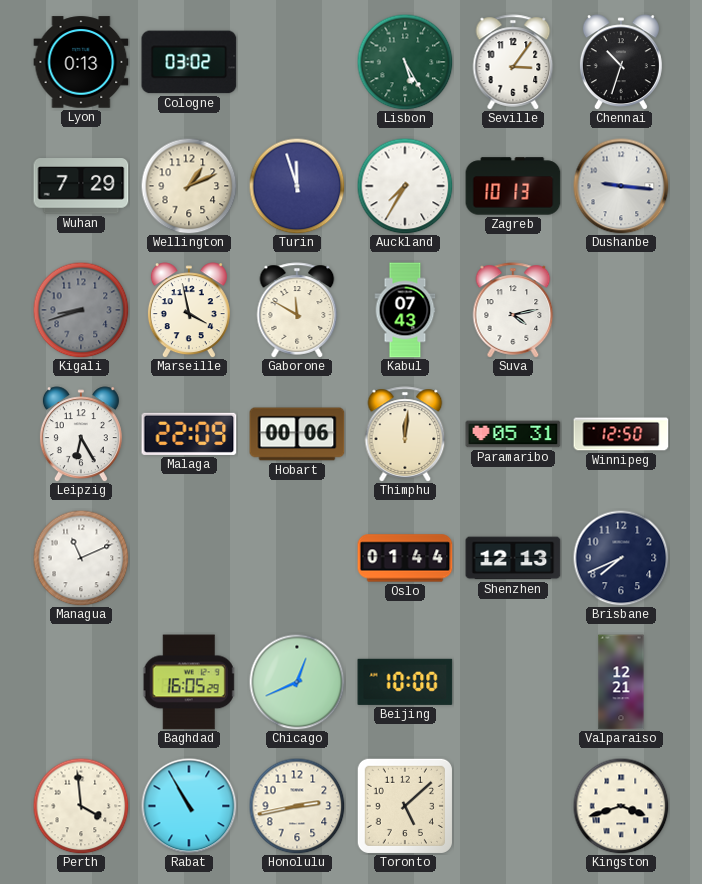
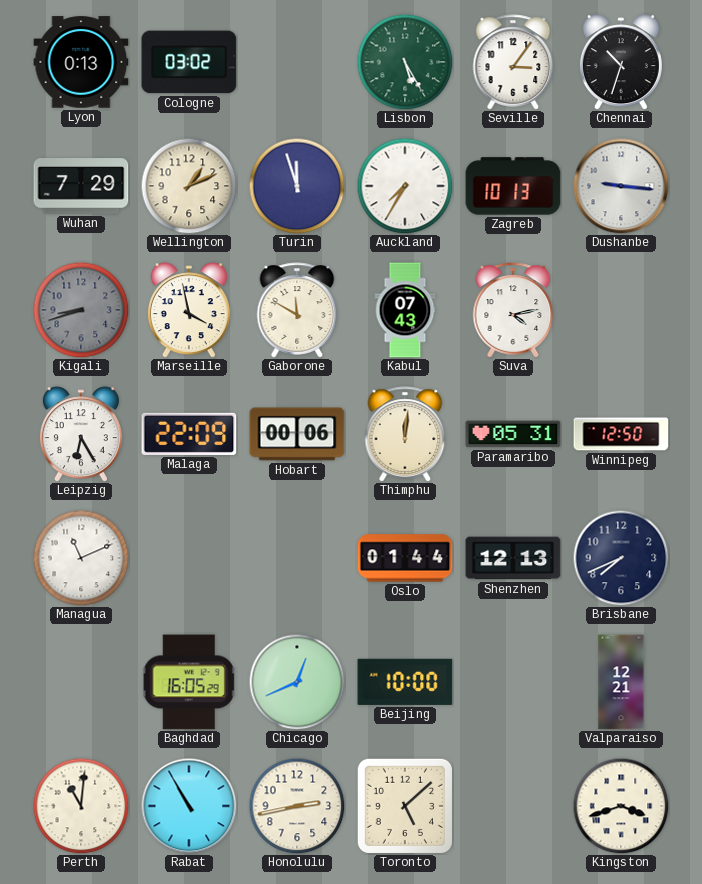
Perth: 3:59 -> 11:01
